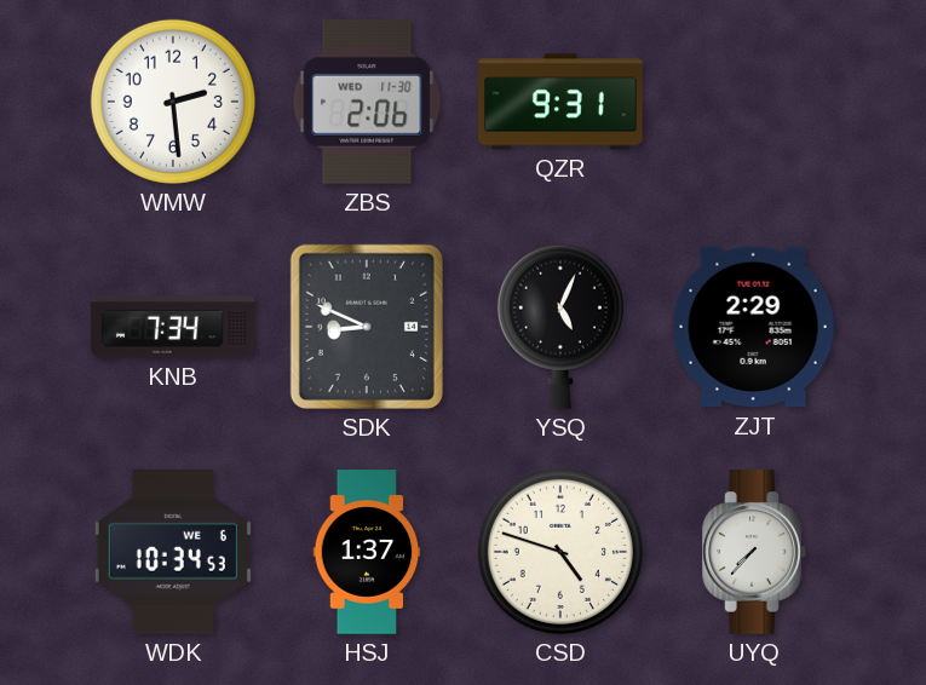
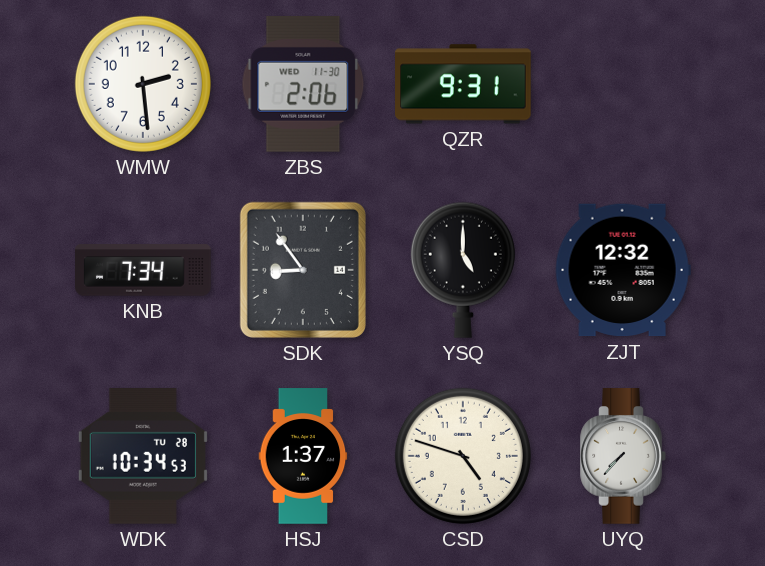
SDK: 8:49 -> 8:54
YSQ: 5:04 -> 5:00
ZJT: 2:29 -> 12:32
WDK date: WE 6 -> TU 28
